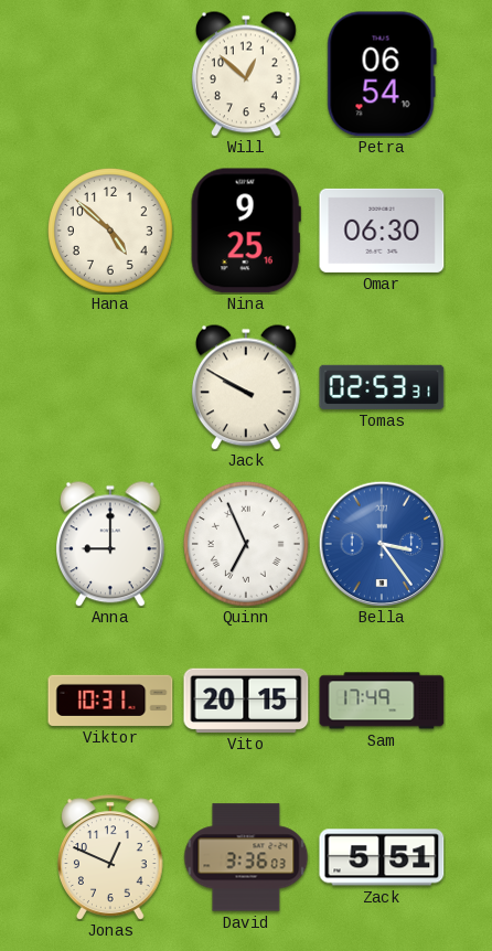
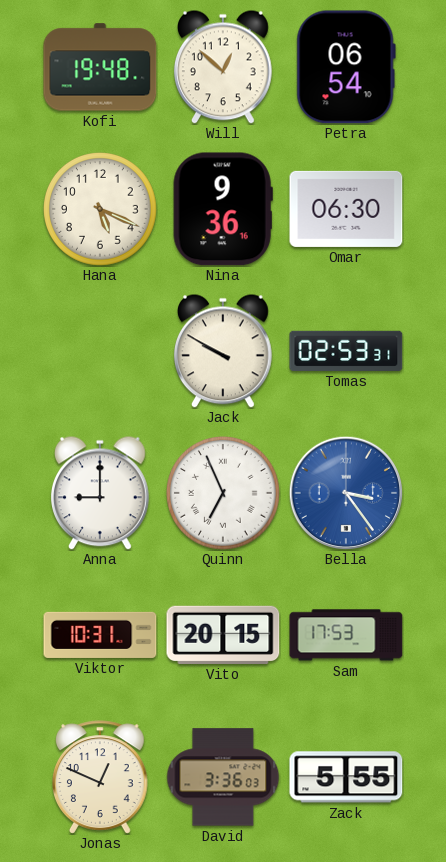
Kofi: none -> 19:48
Hana: 4:52 -> 5:19
Nina: 9:25 -> 9:36
Sam: 17:49 -> 17:53
Zack: 5:51 -> 5:55
